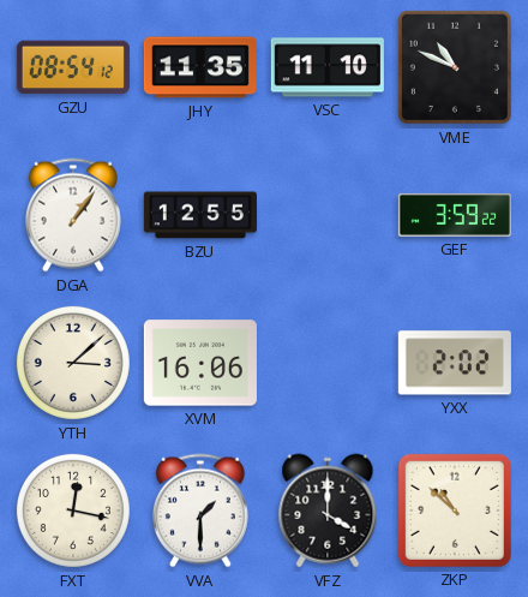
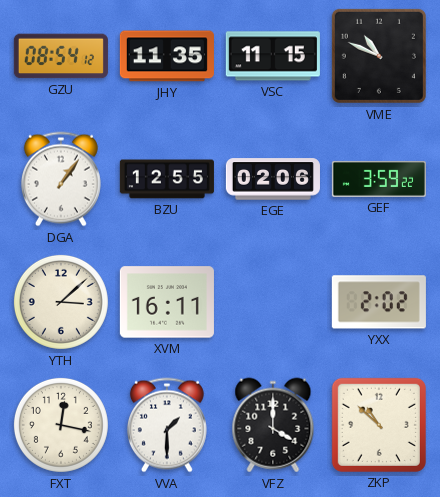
VSC: 11:10 -> 11:15
EGE: none -> 02:06
XVM: 16:06 -> 16:11
